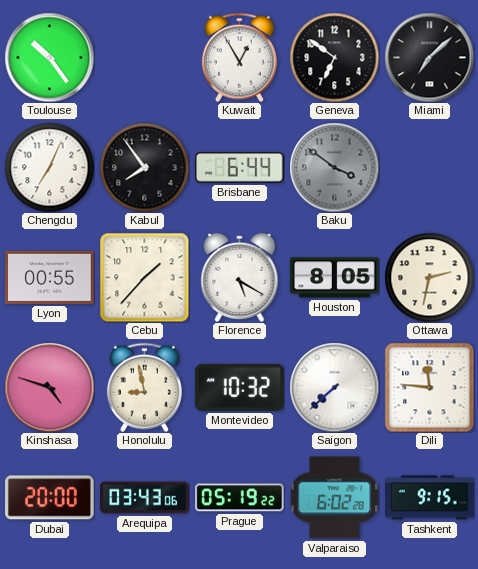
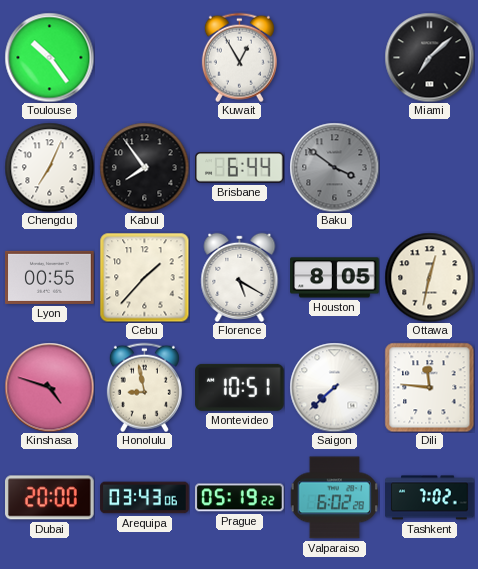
Geneva: 6:51 -> none
Ottawa: 2:32 -> 12:32
Montevideo: 10:32 -> 10:51
Tashkent: 9:15 -> 7:02
